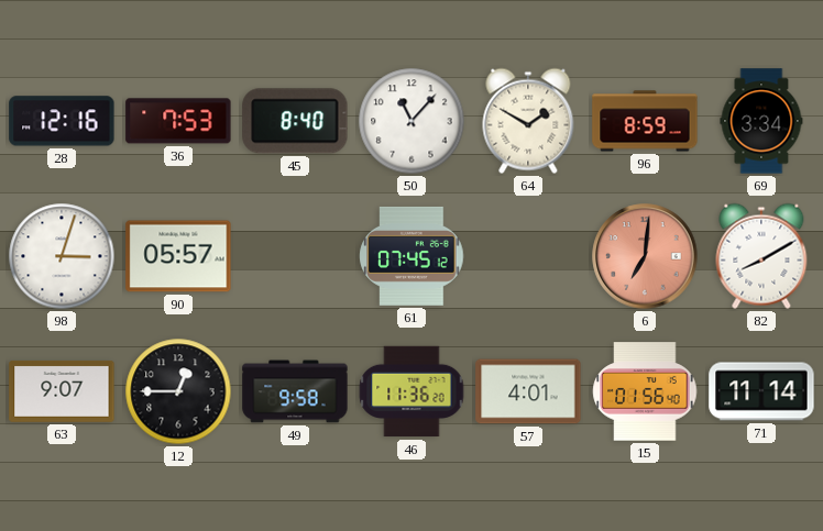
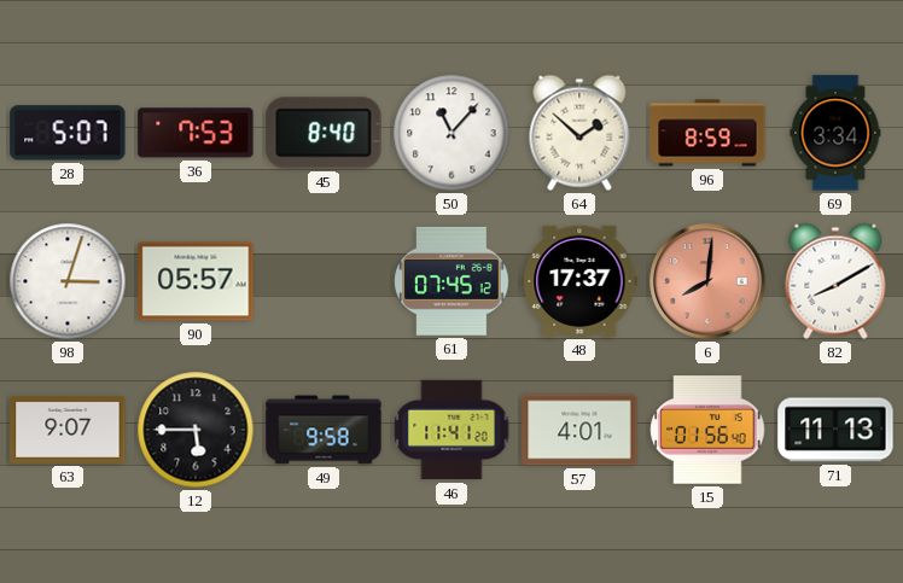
28: 12:16 -> 5:07
64: 1:50 -> 1:52
48: none -> 17:37
6: 7:01 -> 8:01
12: 12:45 -> 5:45
46: 11:36 -> 11:41
71: 11:14 -> 11:13
